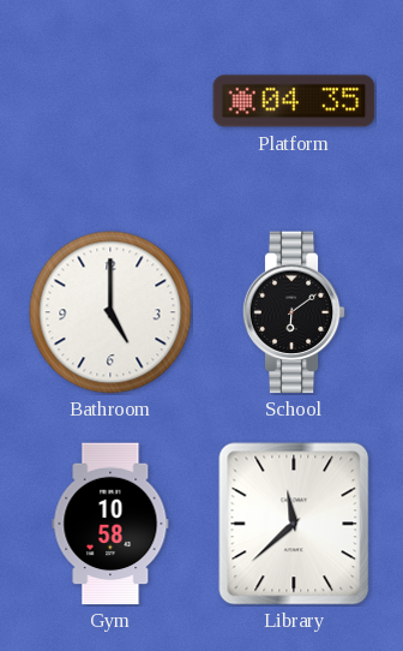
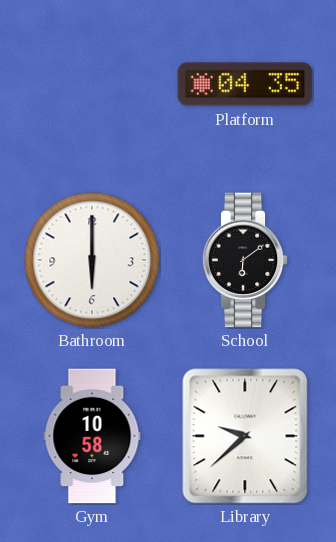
Bathroom: 5:00 -> 6:00
Library: 11:38 -> 9:38
